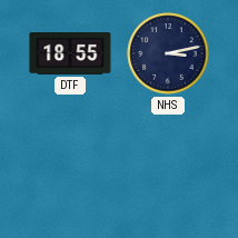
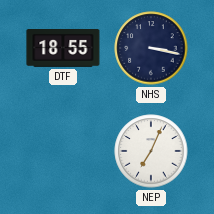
NHS: 3:13 -> 3:17
NEP: none -> 7:04
